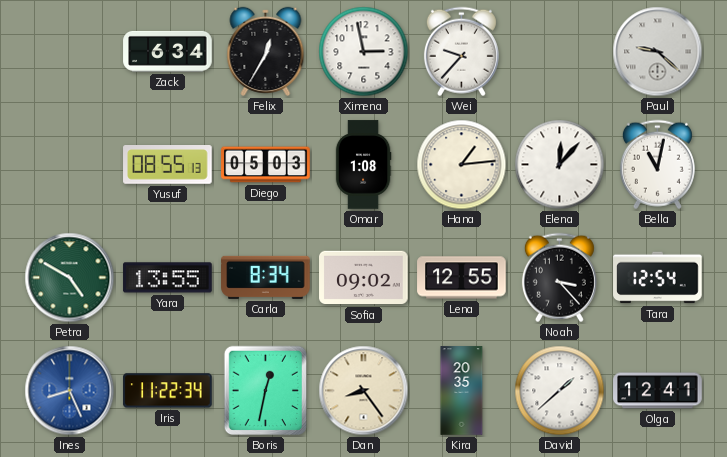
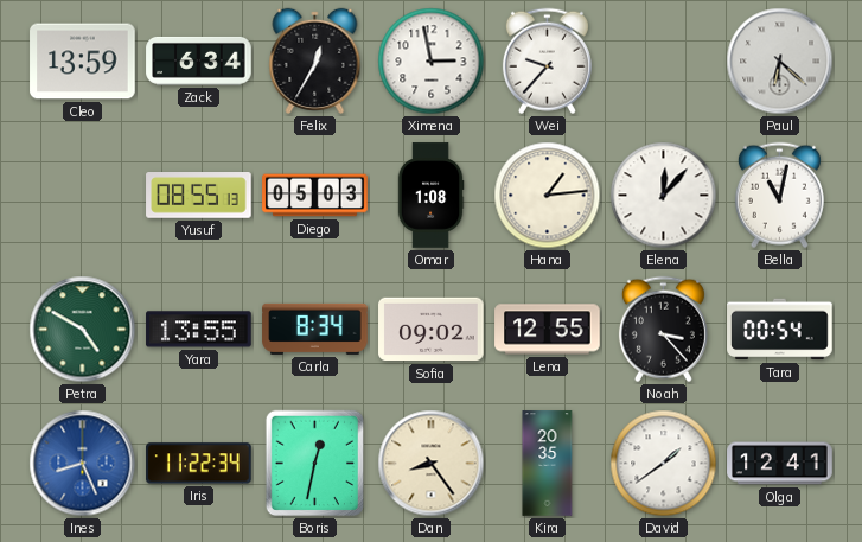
Cleo: none -> 13:59
Paul: 9:22 -> 6:22
Tara: 12:54 -> 00:54
David: 1:38 -> 1:39
